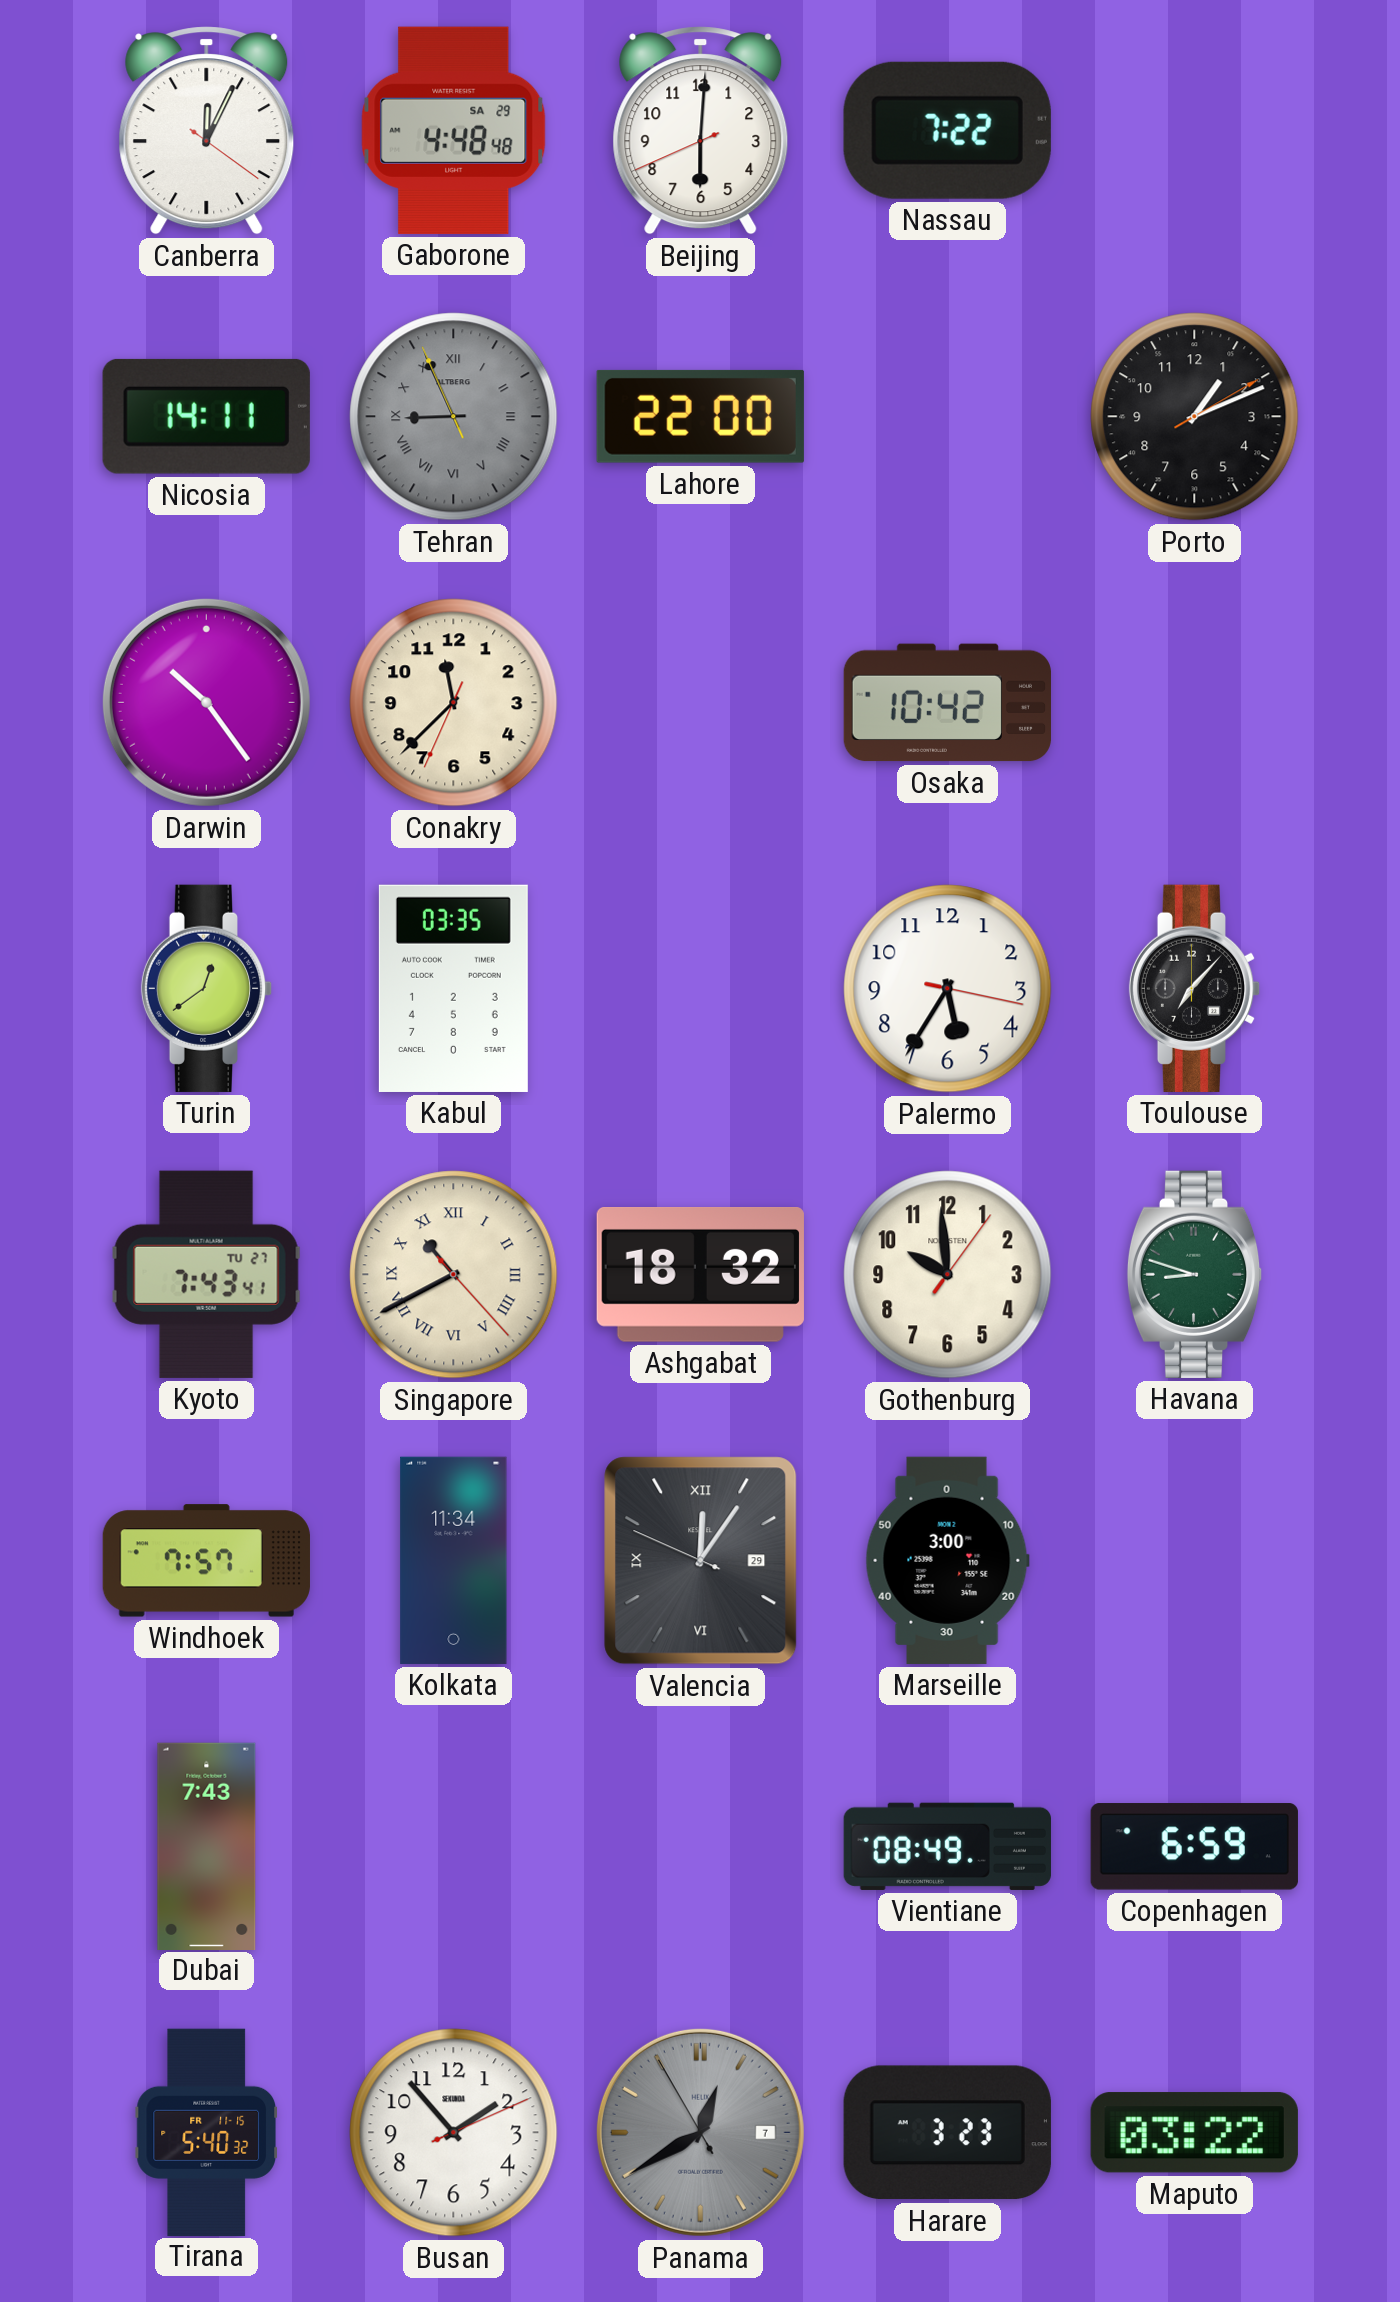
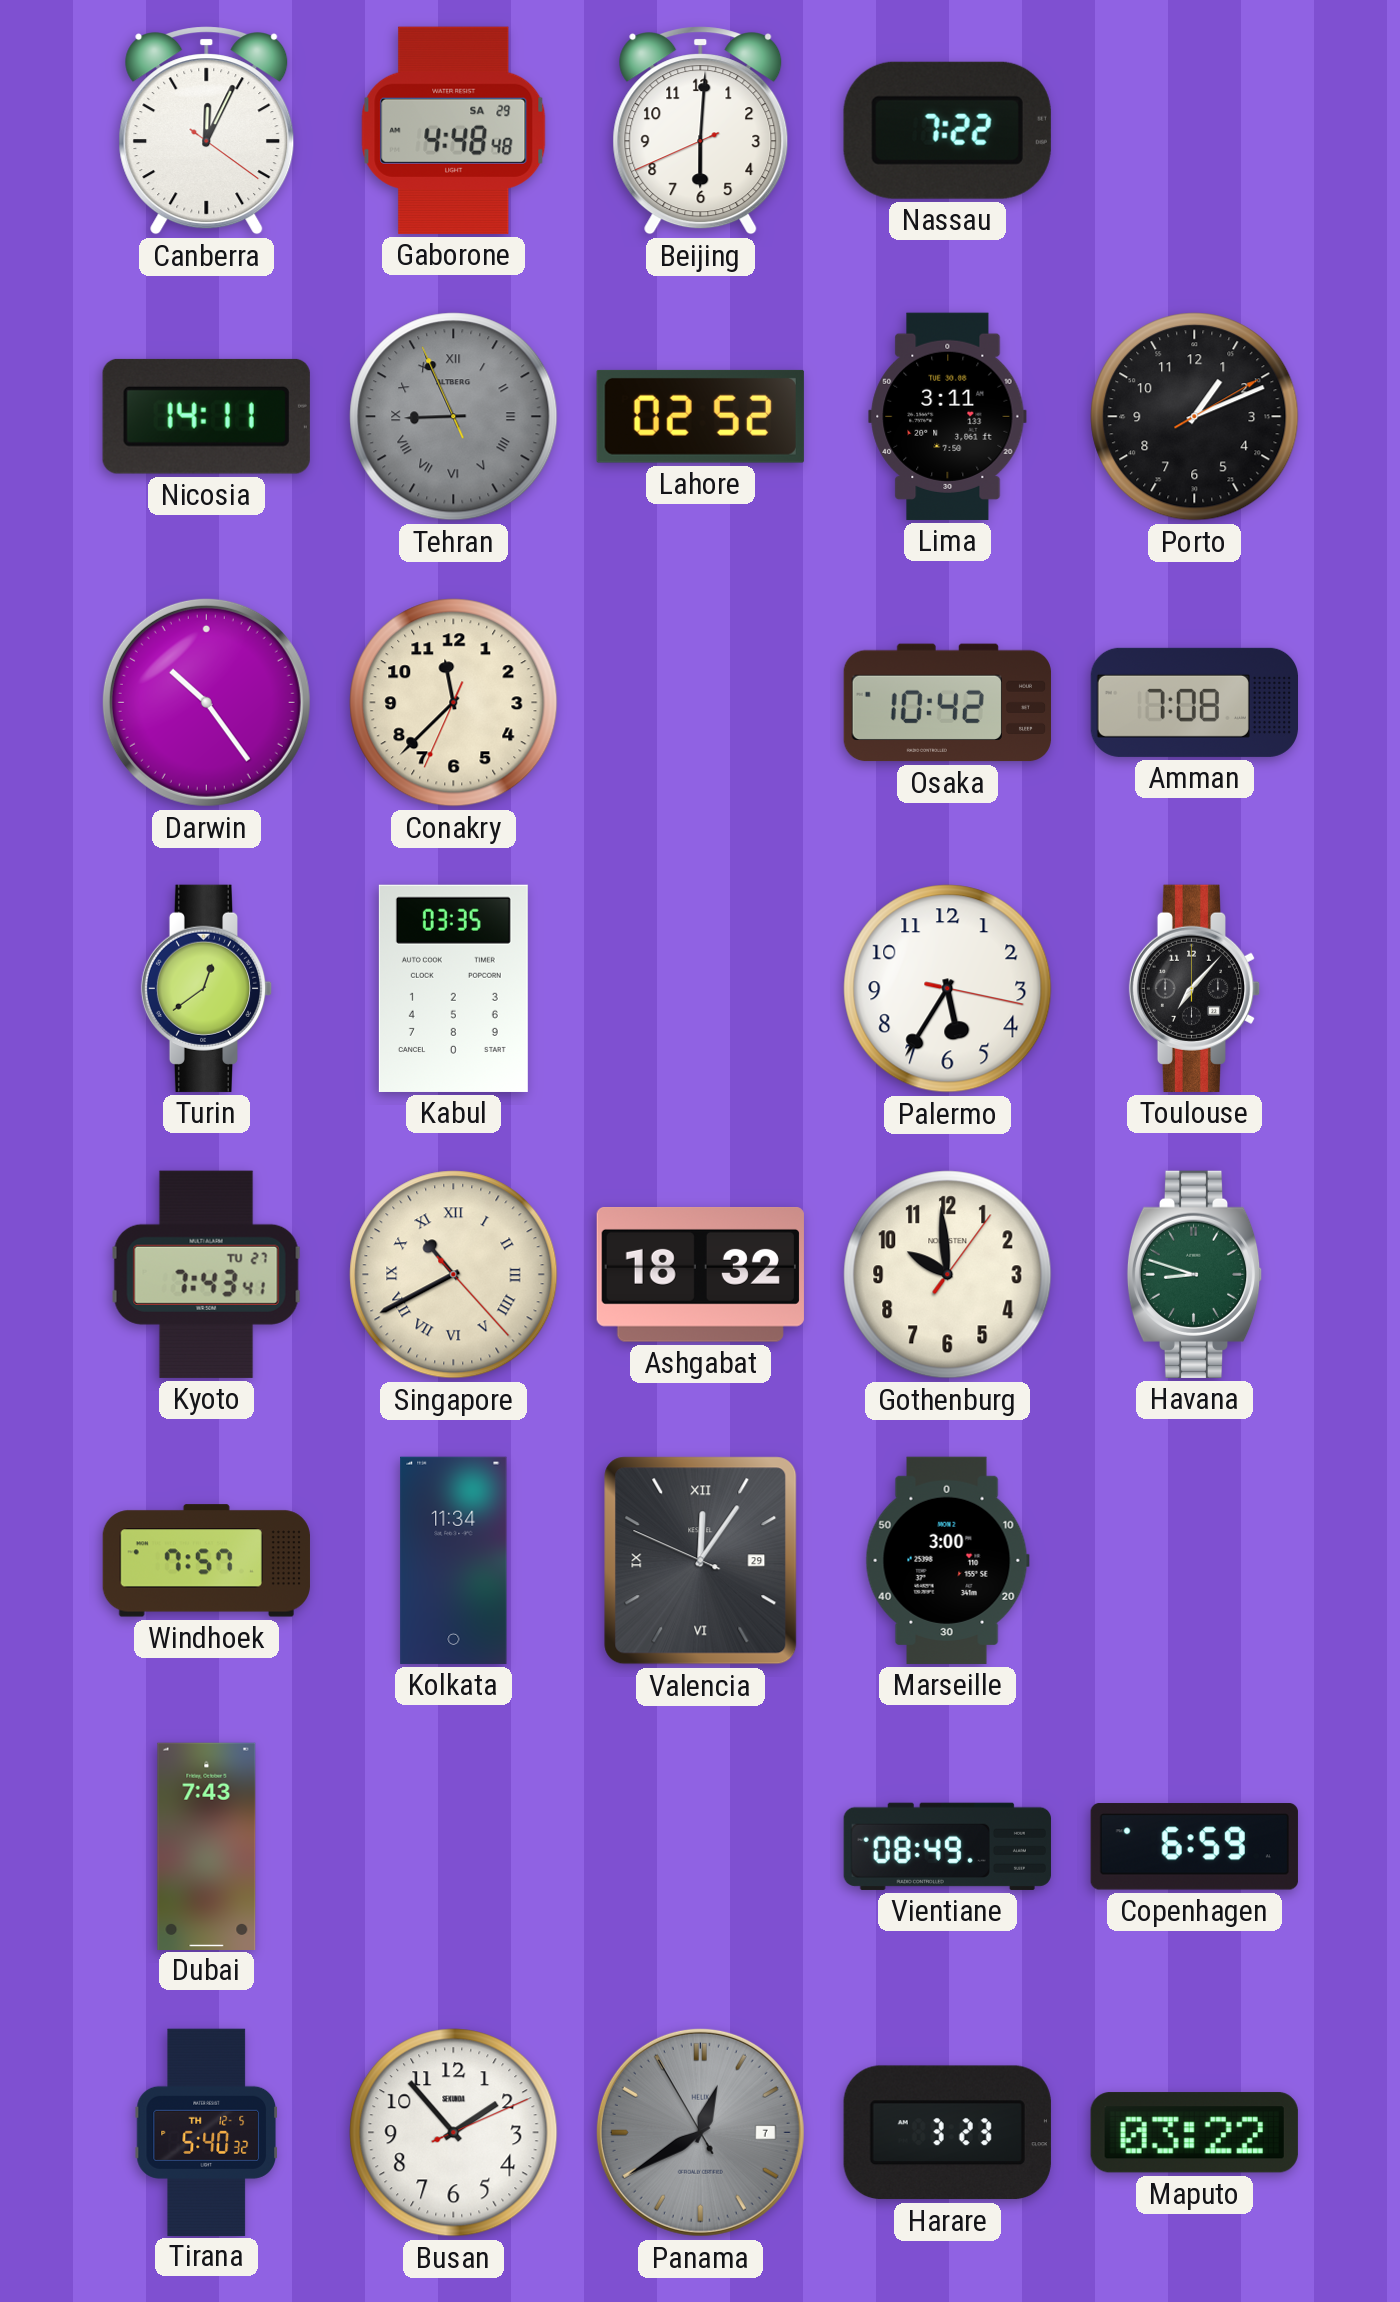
Lahore: 22:00 -> 02:52
Lima: none -> 3:11
Amman: none -> 7:08
Tirana date: FR 11-15 -> TH 12-5
